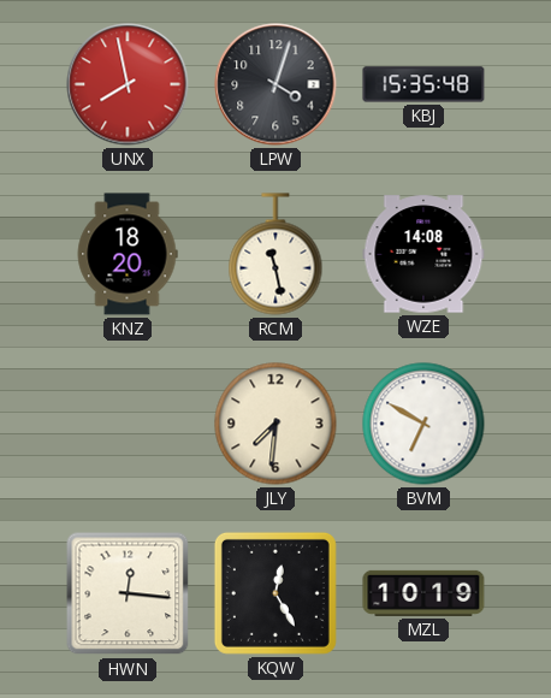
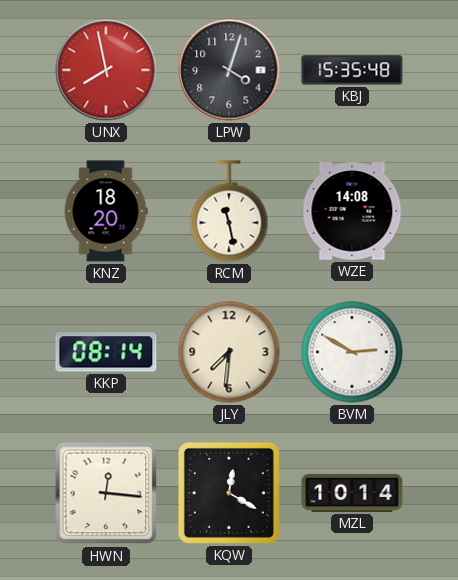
KKP: none -> 08:14
BVM: 6:50 -> 2:50
KQW: 12:25 -> 12:20
MZL: 10:19 -> 10:14
